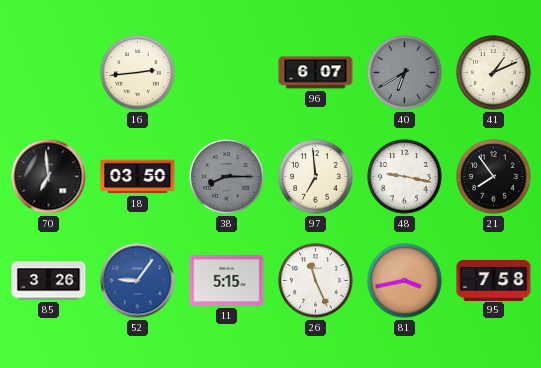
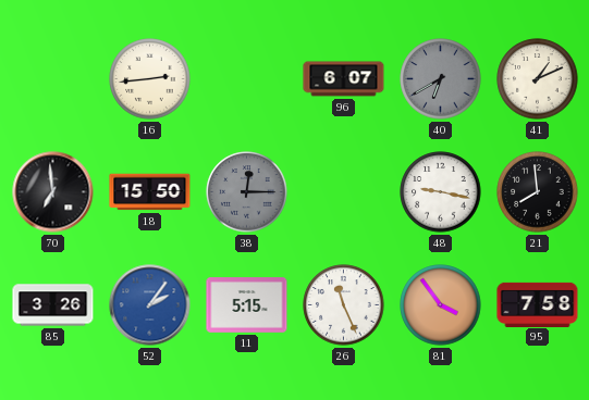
18: 03:50 -> 15:50
38: 8:15 -> 12:15
97: 6:59 -> none
21: 7:54 -> 7:59
52: 9:06 -> 2:06
81: 3:43 -> 3:54
